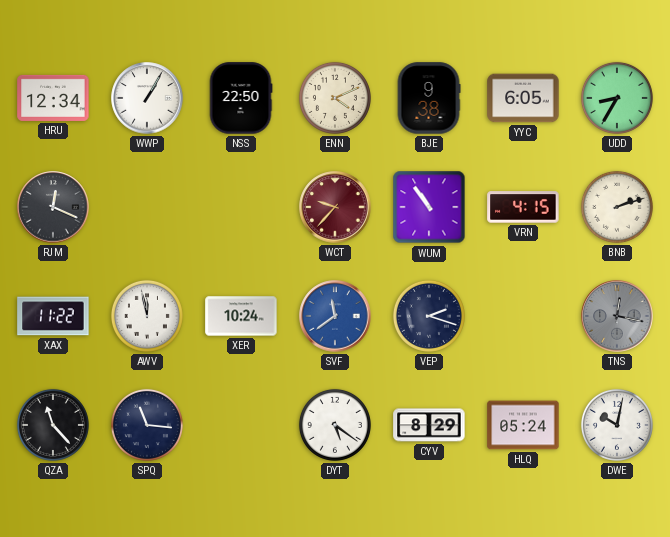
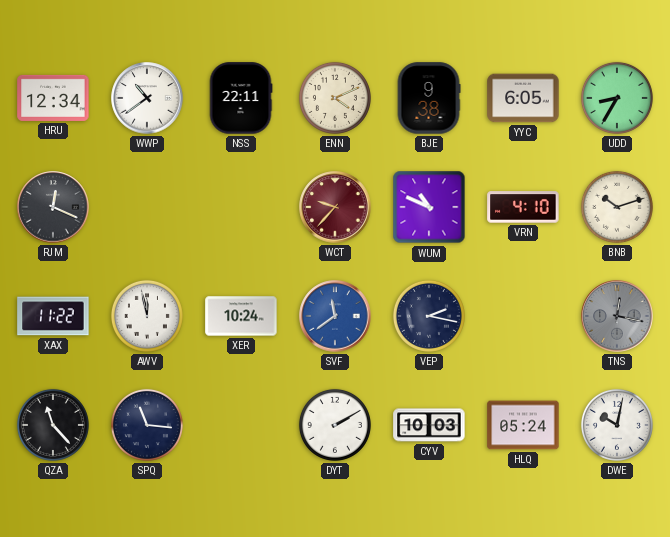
WWP: 1:05 -> 10:39
NSS: 22:50 -> 22:11
WUM: 10:54 -> 10:49
VRN: 4:15 -> 4:10
BNB: 2:12 -> 10:12
VEP: 2:18 -> 2:17
DYT: 5:21 -> 2:10
CYV: 8:29 -> 10:03
